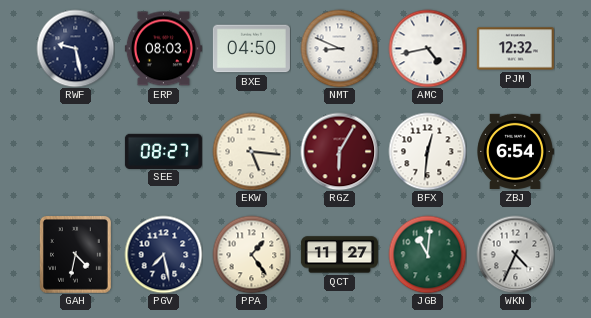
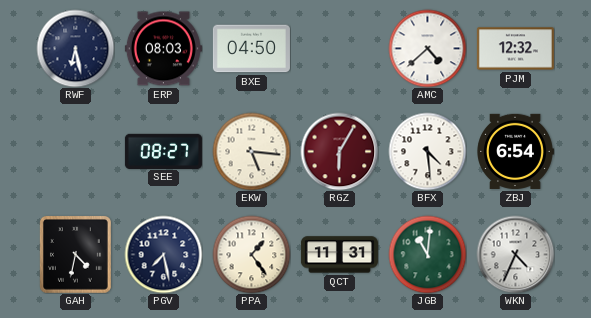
RWF: 9:28 -> 6:28
NMT: 8:49 -> none
AMC: 4:43 -> 4:38
BFX: 12:31 -> 4:29
QCT: 11:27 -> 11:31
